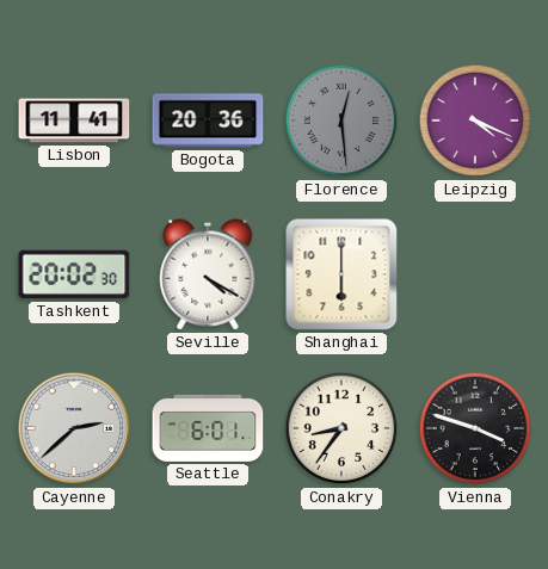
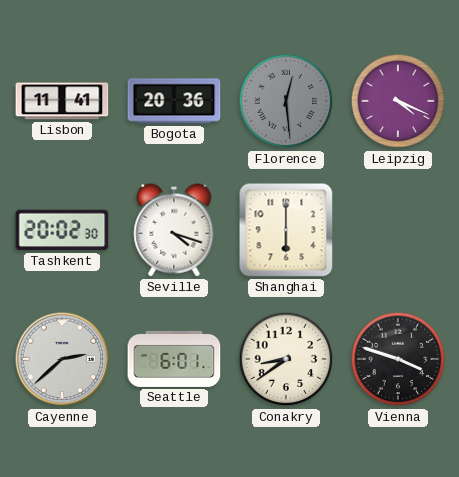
Seville: 4:20 -> 4:18
Conakry: 8:36 -> 8:39
